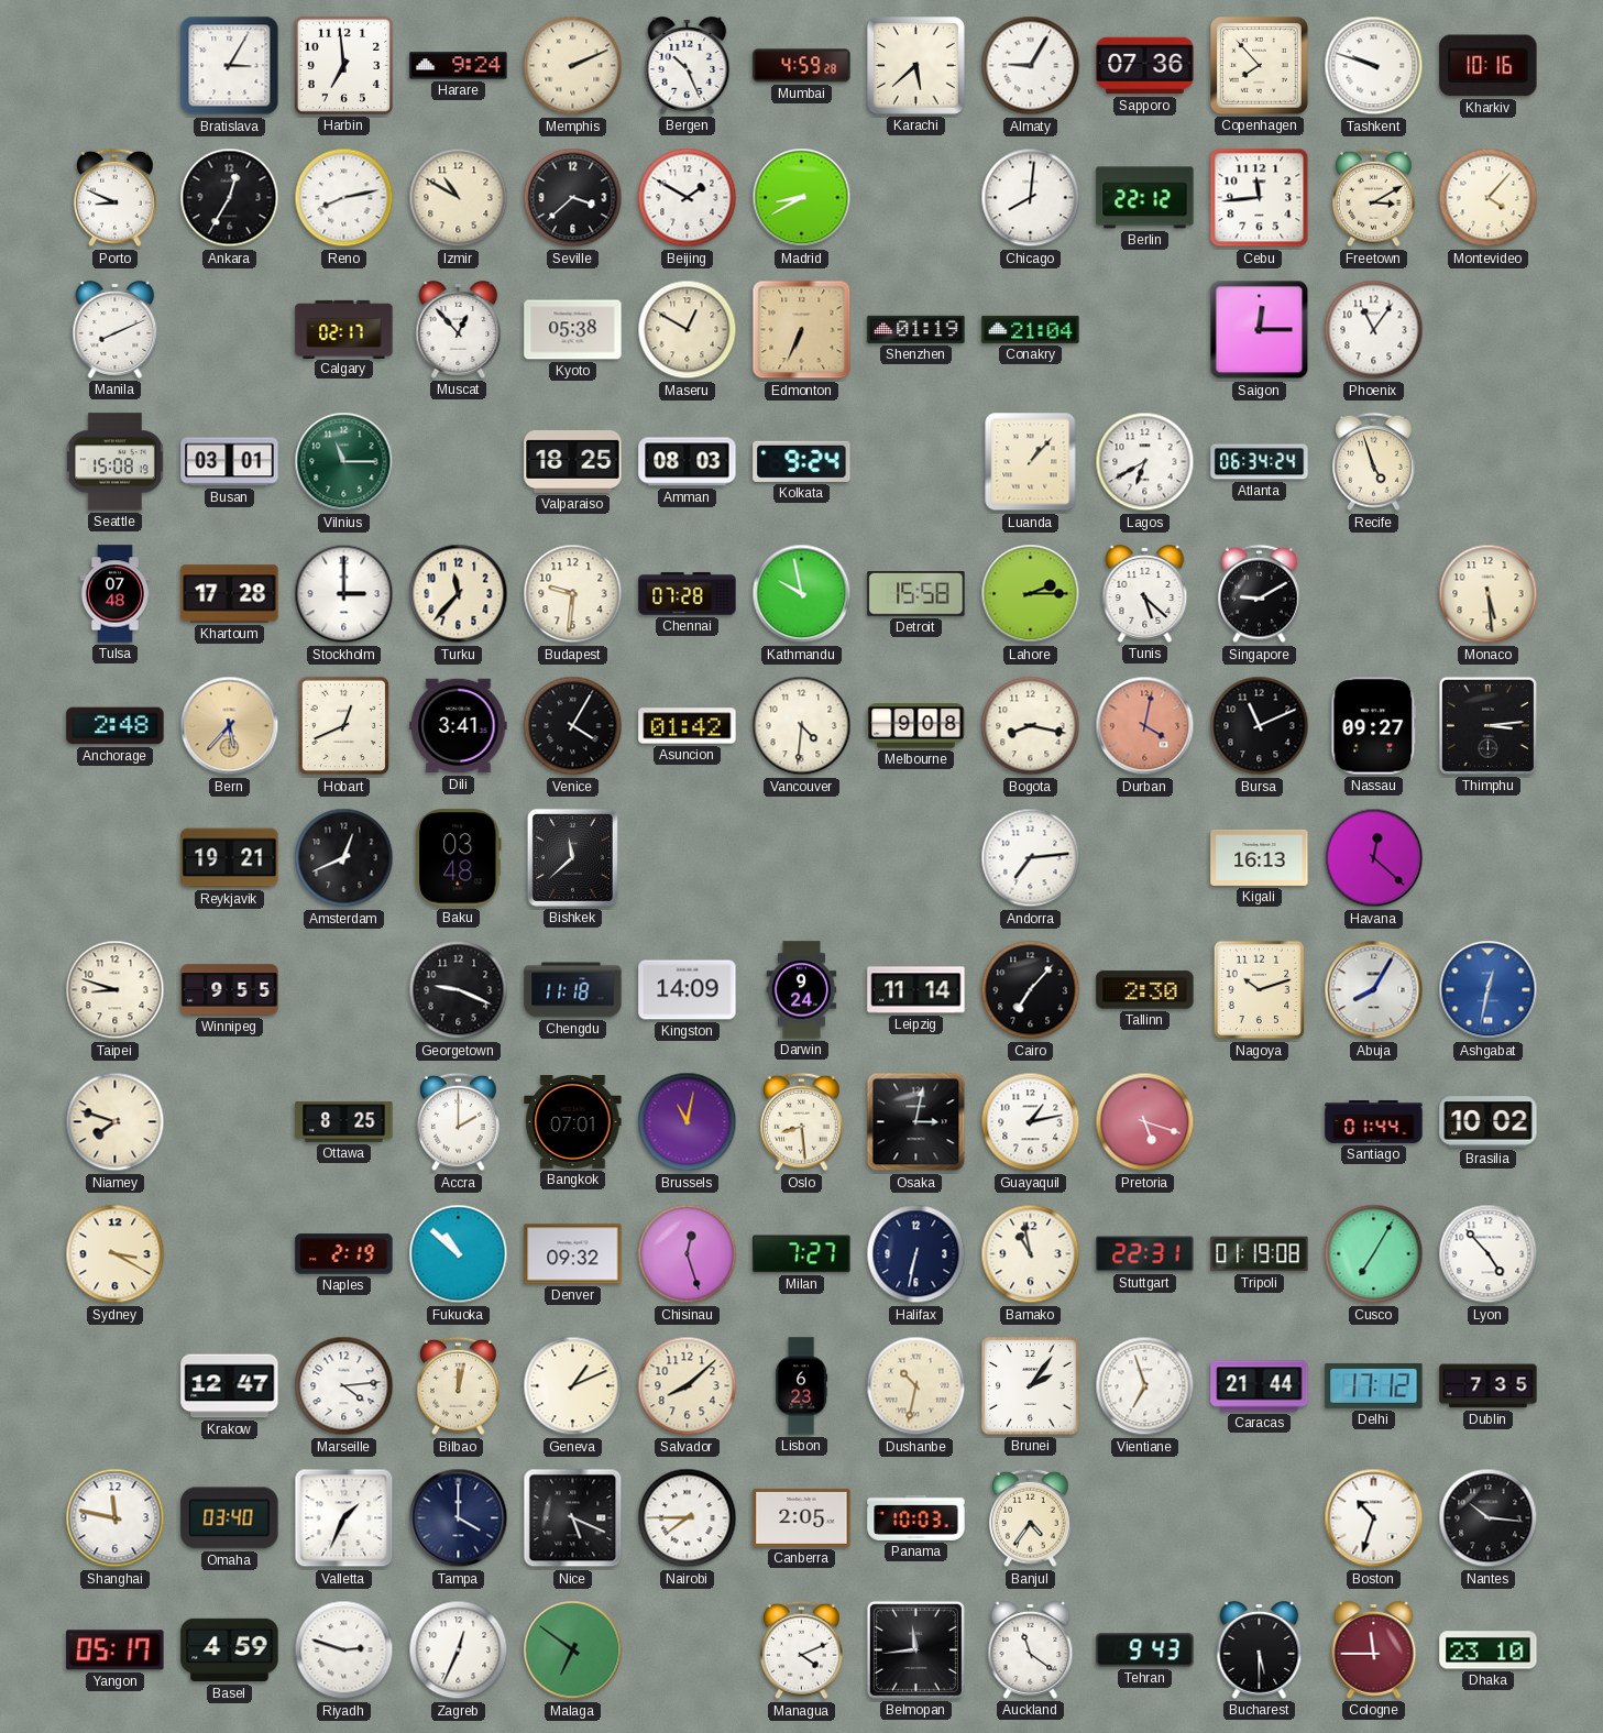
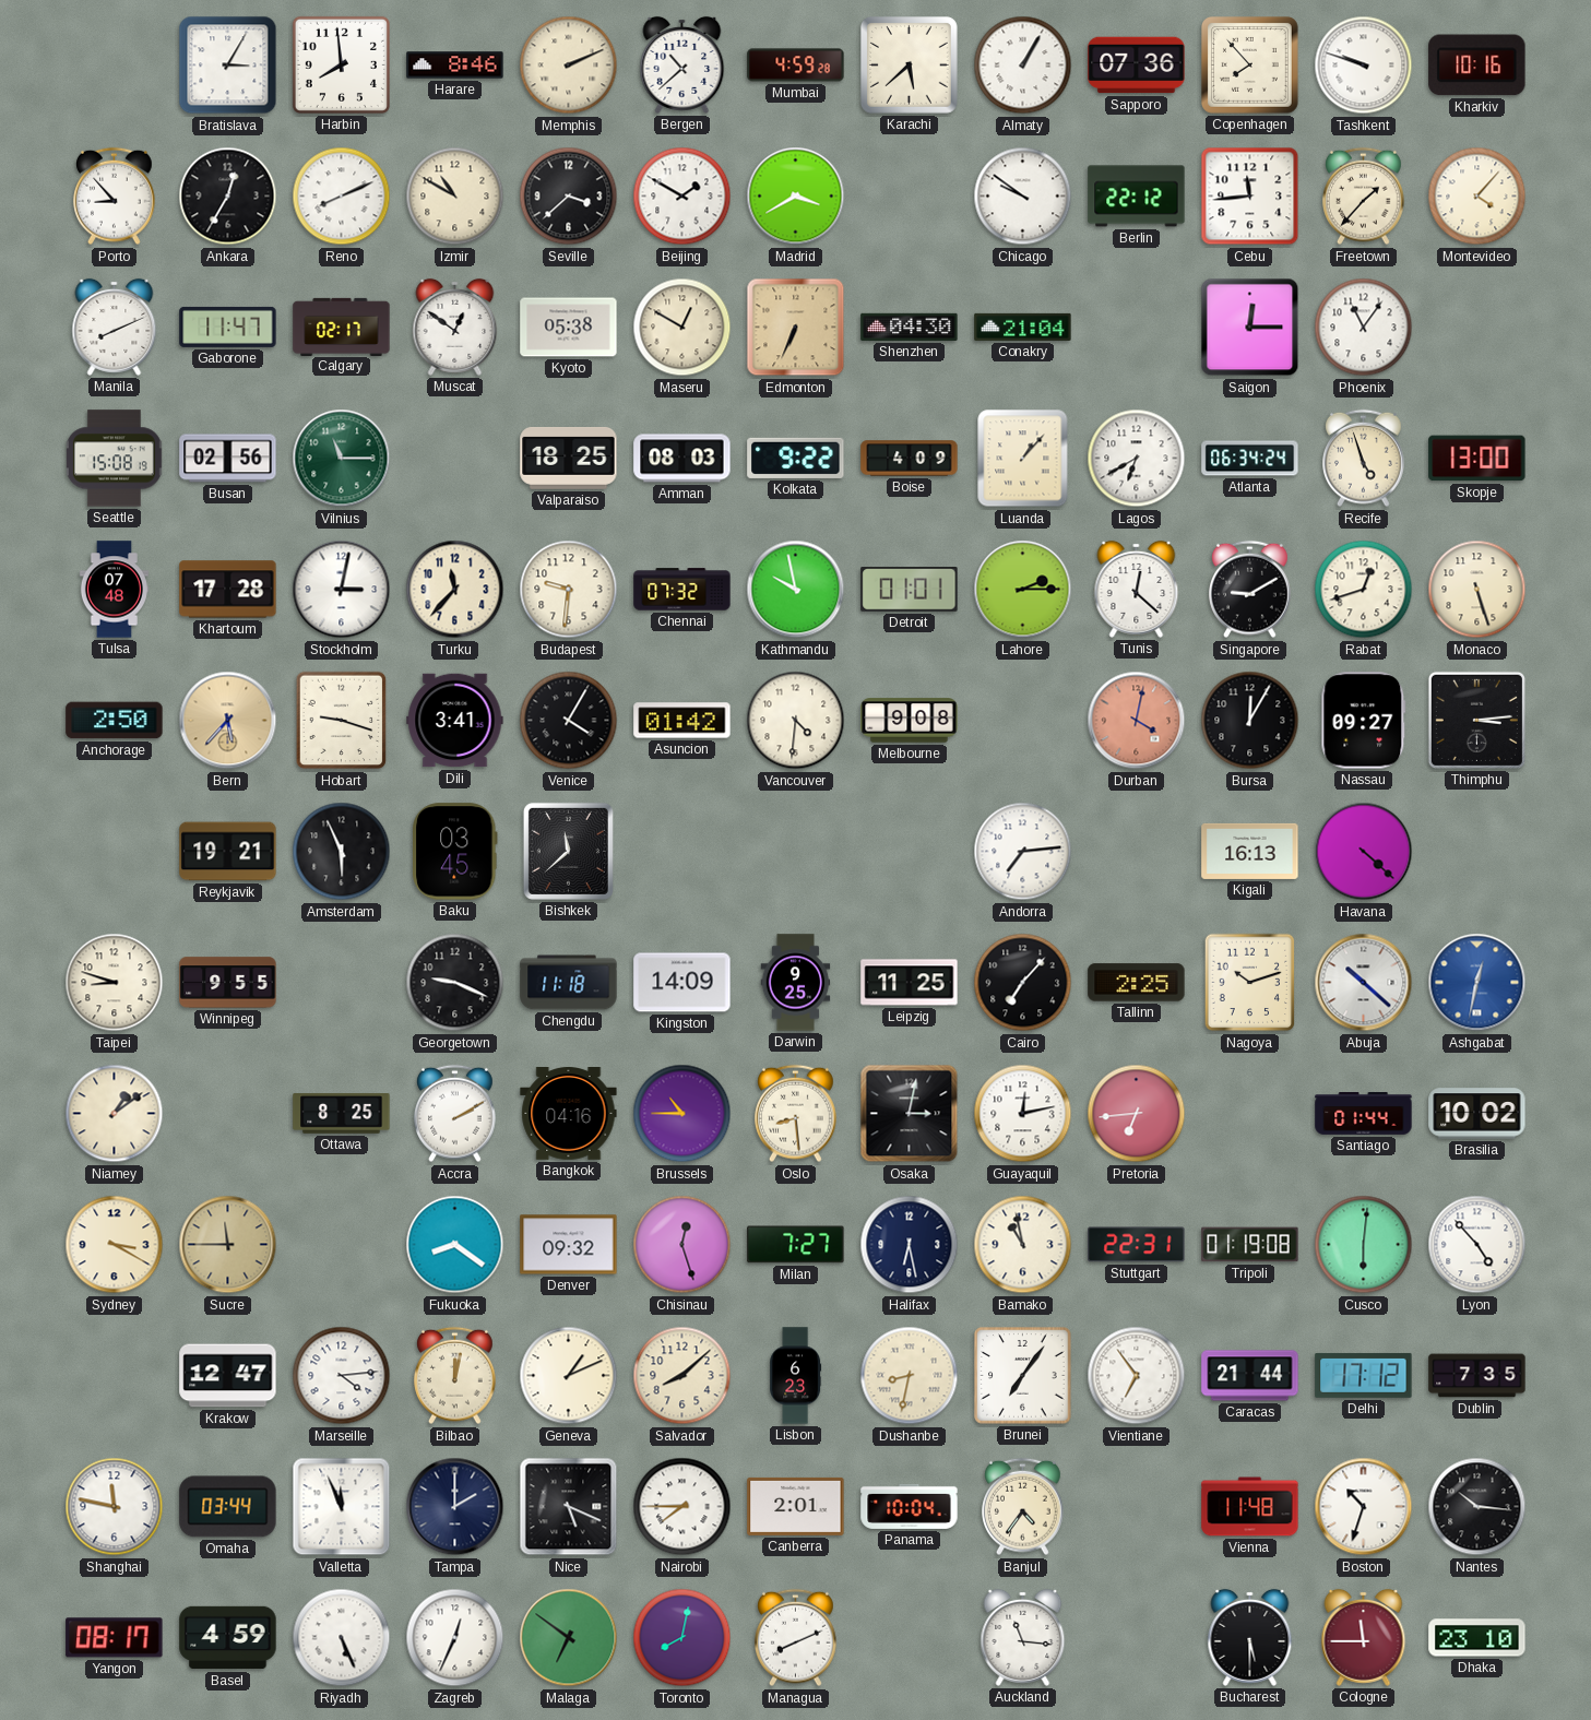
Harbin: 6:59 -> 7:59
Harare: 9:24 -> 8:46
Bergen: 10:26 -> 10:38
Almaty: 9:05 -> 1:05
Porto: 8:49 -> 8:53
Reno: 8:13 -> 8:11
Madrid: 8:40 -> 3:40
Chicago: 8:01 -> 9:51
Freetown: 3:10 -> 1:37
Gaborone: none -> 11:47
Muscat: 12:53 -> 12:51
Shenzhen: 01:19 -> 04:30
Busan: 03:01 -> 02:56
Kolkata: 9:24 -> 9:22
Boise: none -> 4:09
Skopje: none -> 13:00
Stockholm: 3:00 -> 3:02
Chennai: 07:28 -> 07:32
Detroit: 15:58 -> 01:01
Tunis: 5:22 -> 12:22
Rabat: none -> 12:42
Monaco: 5:29 -> 5:27
Anchorage: 2:48 -> 2:50
Hobart: 12:41 -> 9:18
Bogota: 8:17 -> none
Bursa: 11:11 -> 12:05
Amsterdam: 12:41 -> 5:56
Baku: 03:48 -> 03:45
Havana: 12:22 -> 4:22
Darwin: 9:24 -> 9:25
Leipzig: 11:14 -> 11:25
Tallinn: 2:30 -> 2:25
Abuja: 8:05 -> 10:22
Niamey: 7:48 -> 1:09
Accra: 2:00 -> 2:10
Bangkok: 07:01 -> 04:16
Brussels: 11:02 -> 10:45
Guayaquil: 1:13 -> 12:13
Pretoria: 5:18 -> 6:44
Sucre: none -> 11:45
Naples: 2:19 -> none
Fukuoka: 10:52 -> 8:21
Halifax: 6:32 -> 6:28
Cusco: 7:05 -> 6:01
Dushanbe: 10:32 -> 8:32
Brunei: 2:06 -> 7:06
Vientiane: 6:57 -> 6:54
Omaha: 03:40 -> 03:44
Valletta: 1:34 -> 11:56
Tampa: 4:00 -> 2:00
Canberra: 2:05 -> 2:01
Panama: 10:03 -> 10:04
Vienna: none -> 11:48
Yangon: 05:17 -> 08:17
Riyadh: 2:48 -> 5:26
Toronto: none -> 8:02
Managua: 4:11 -> 8:11
Belmopan: 11:44 -> none
Auckland: 11:21 -> 11:16
Tehran: 9:43 -> none
